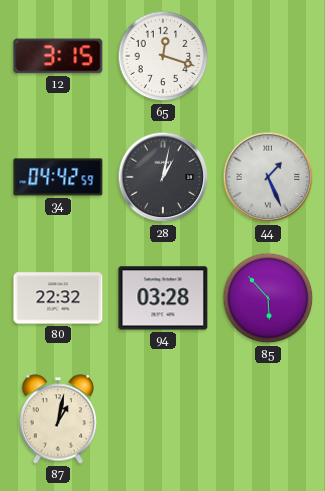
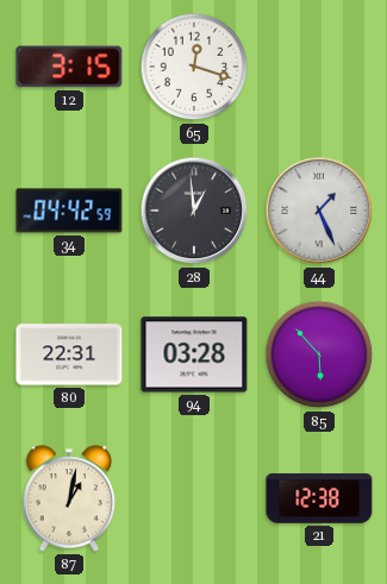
28: 1:02 -> 12:59
80: 22:32 -> 22:31
21: none -> 12:38
